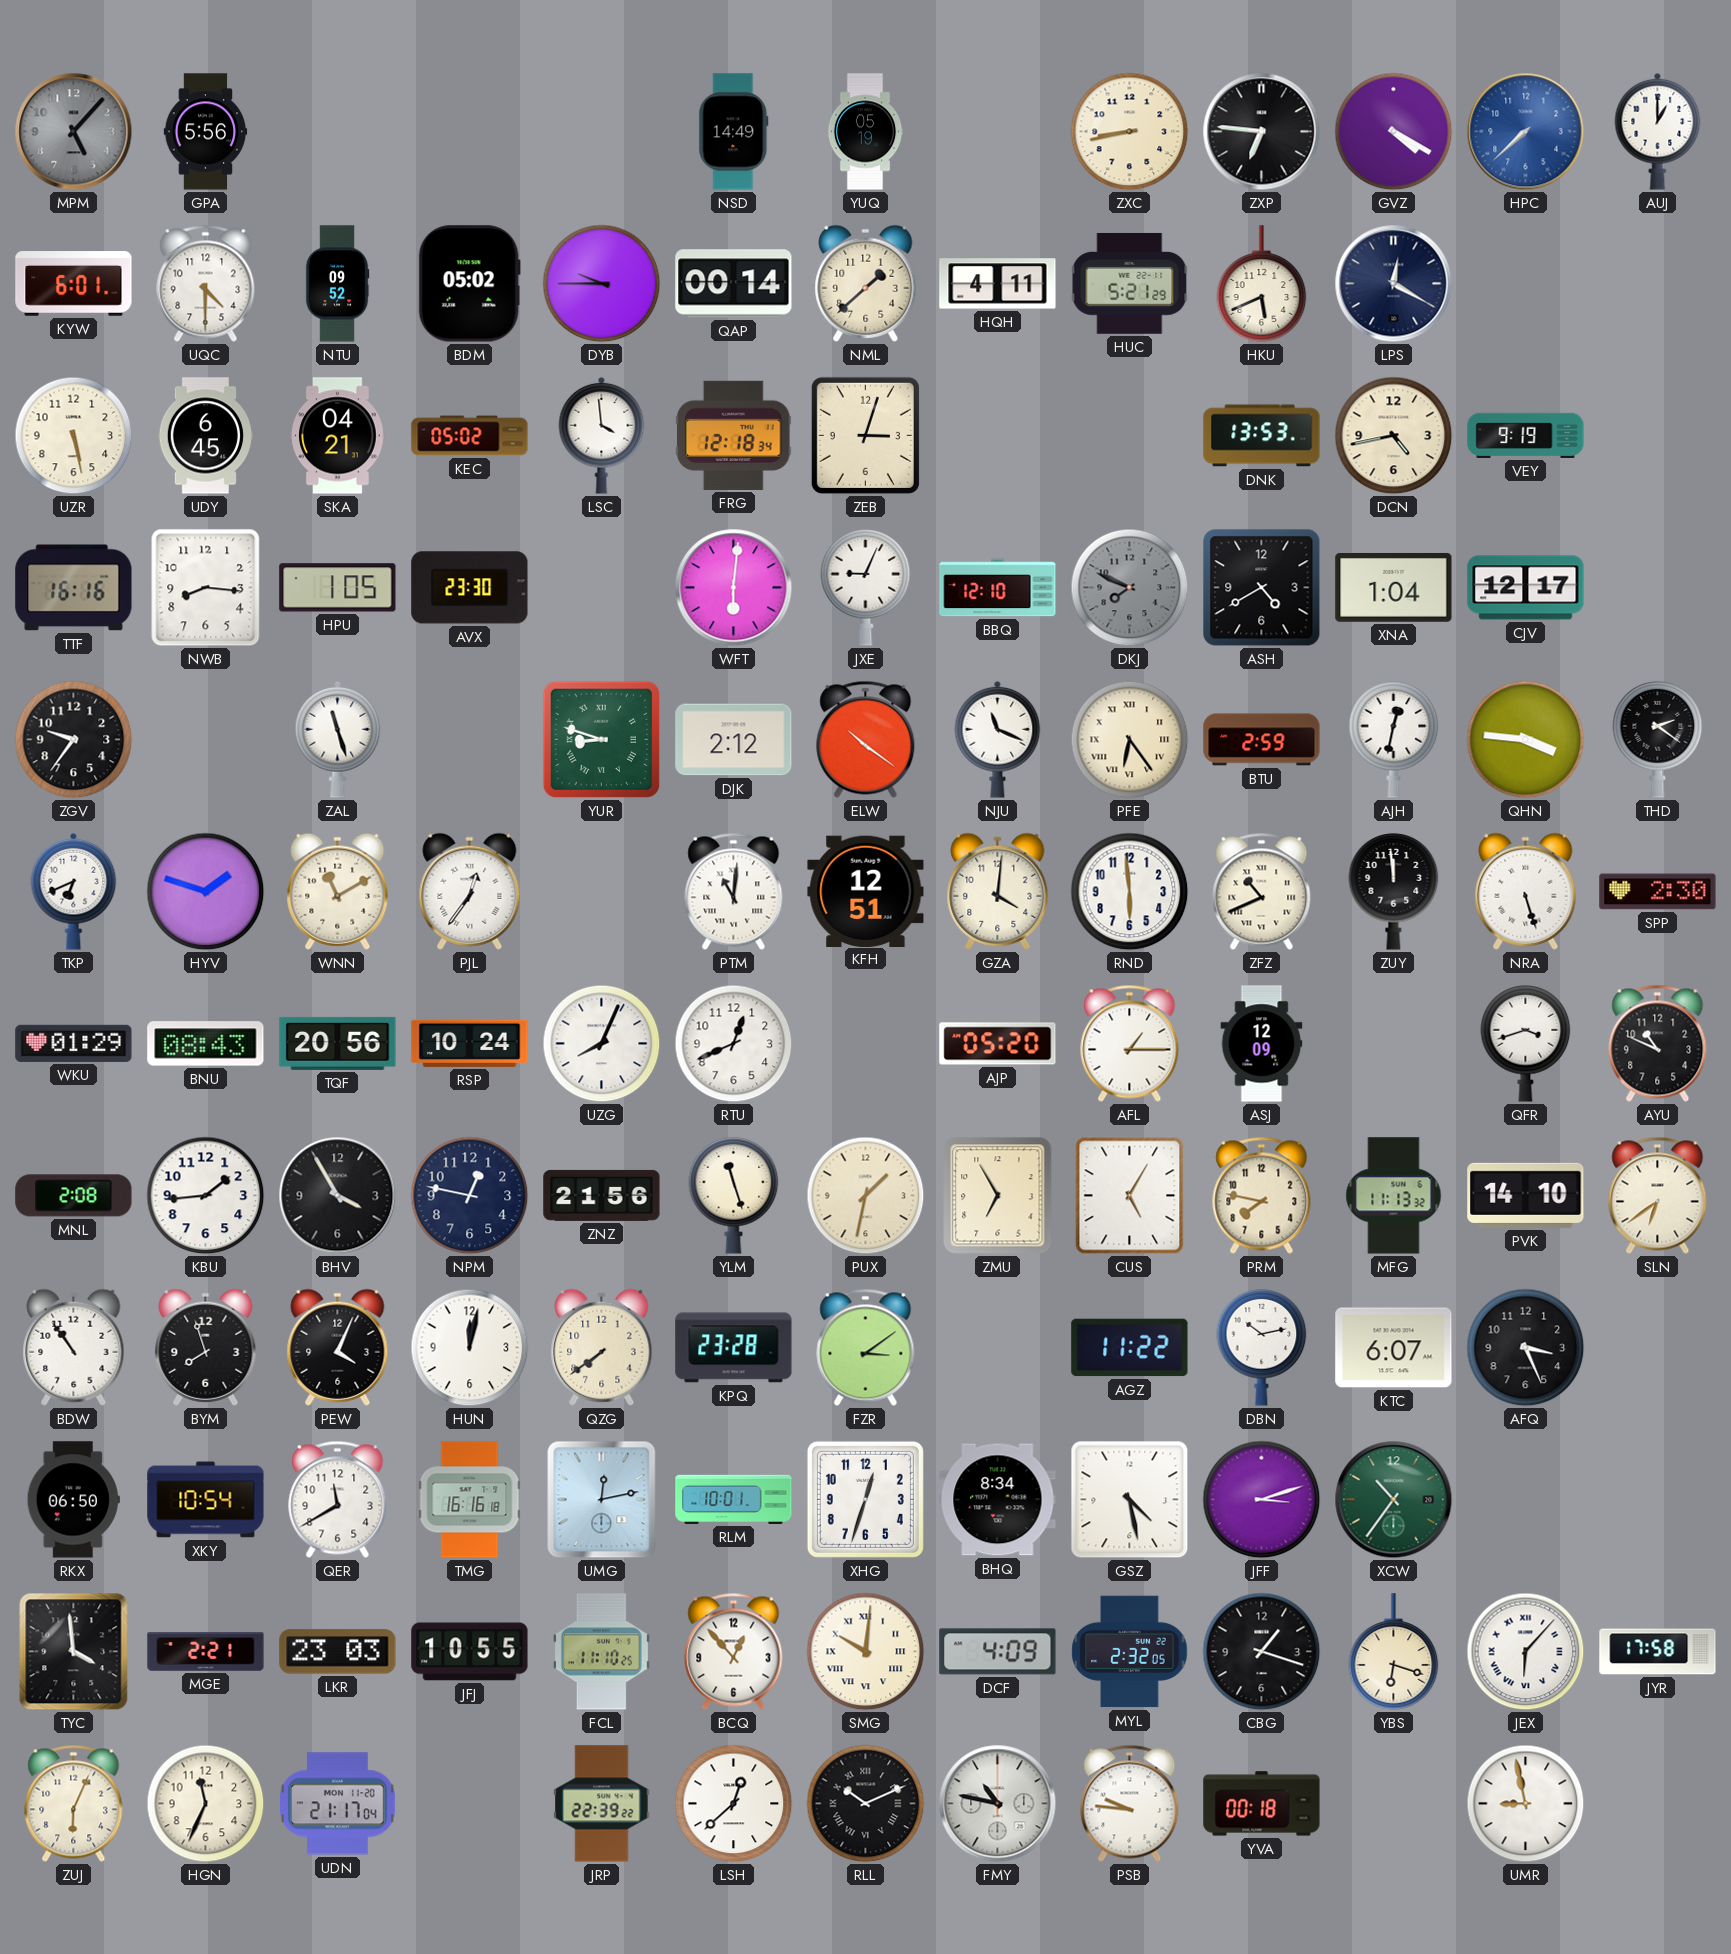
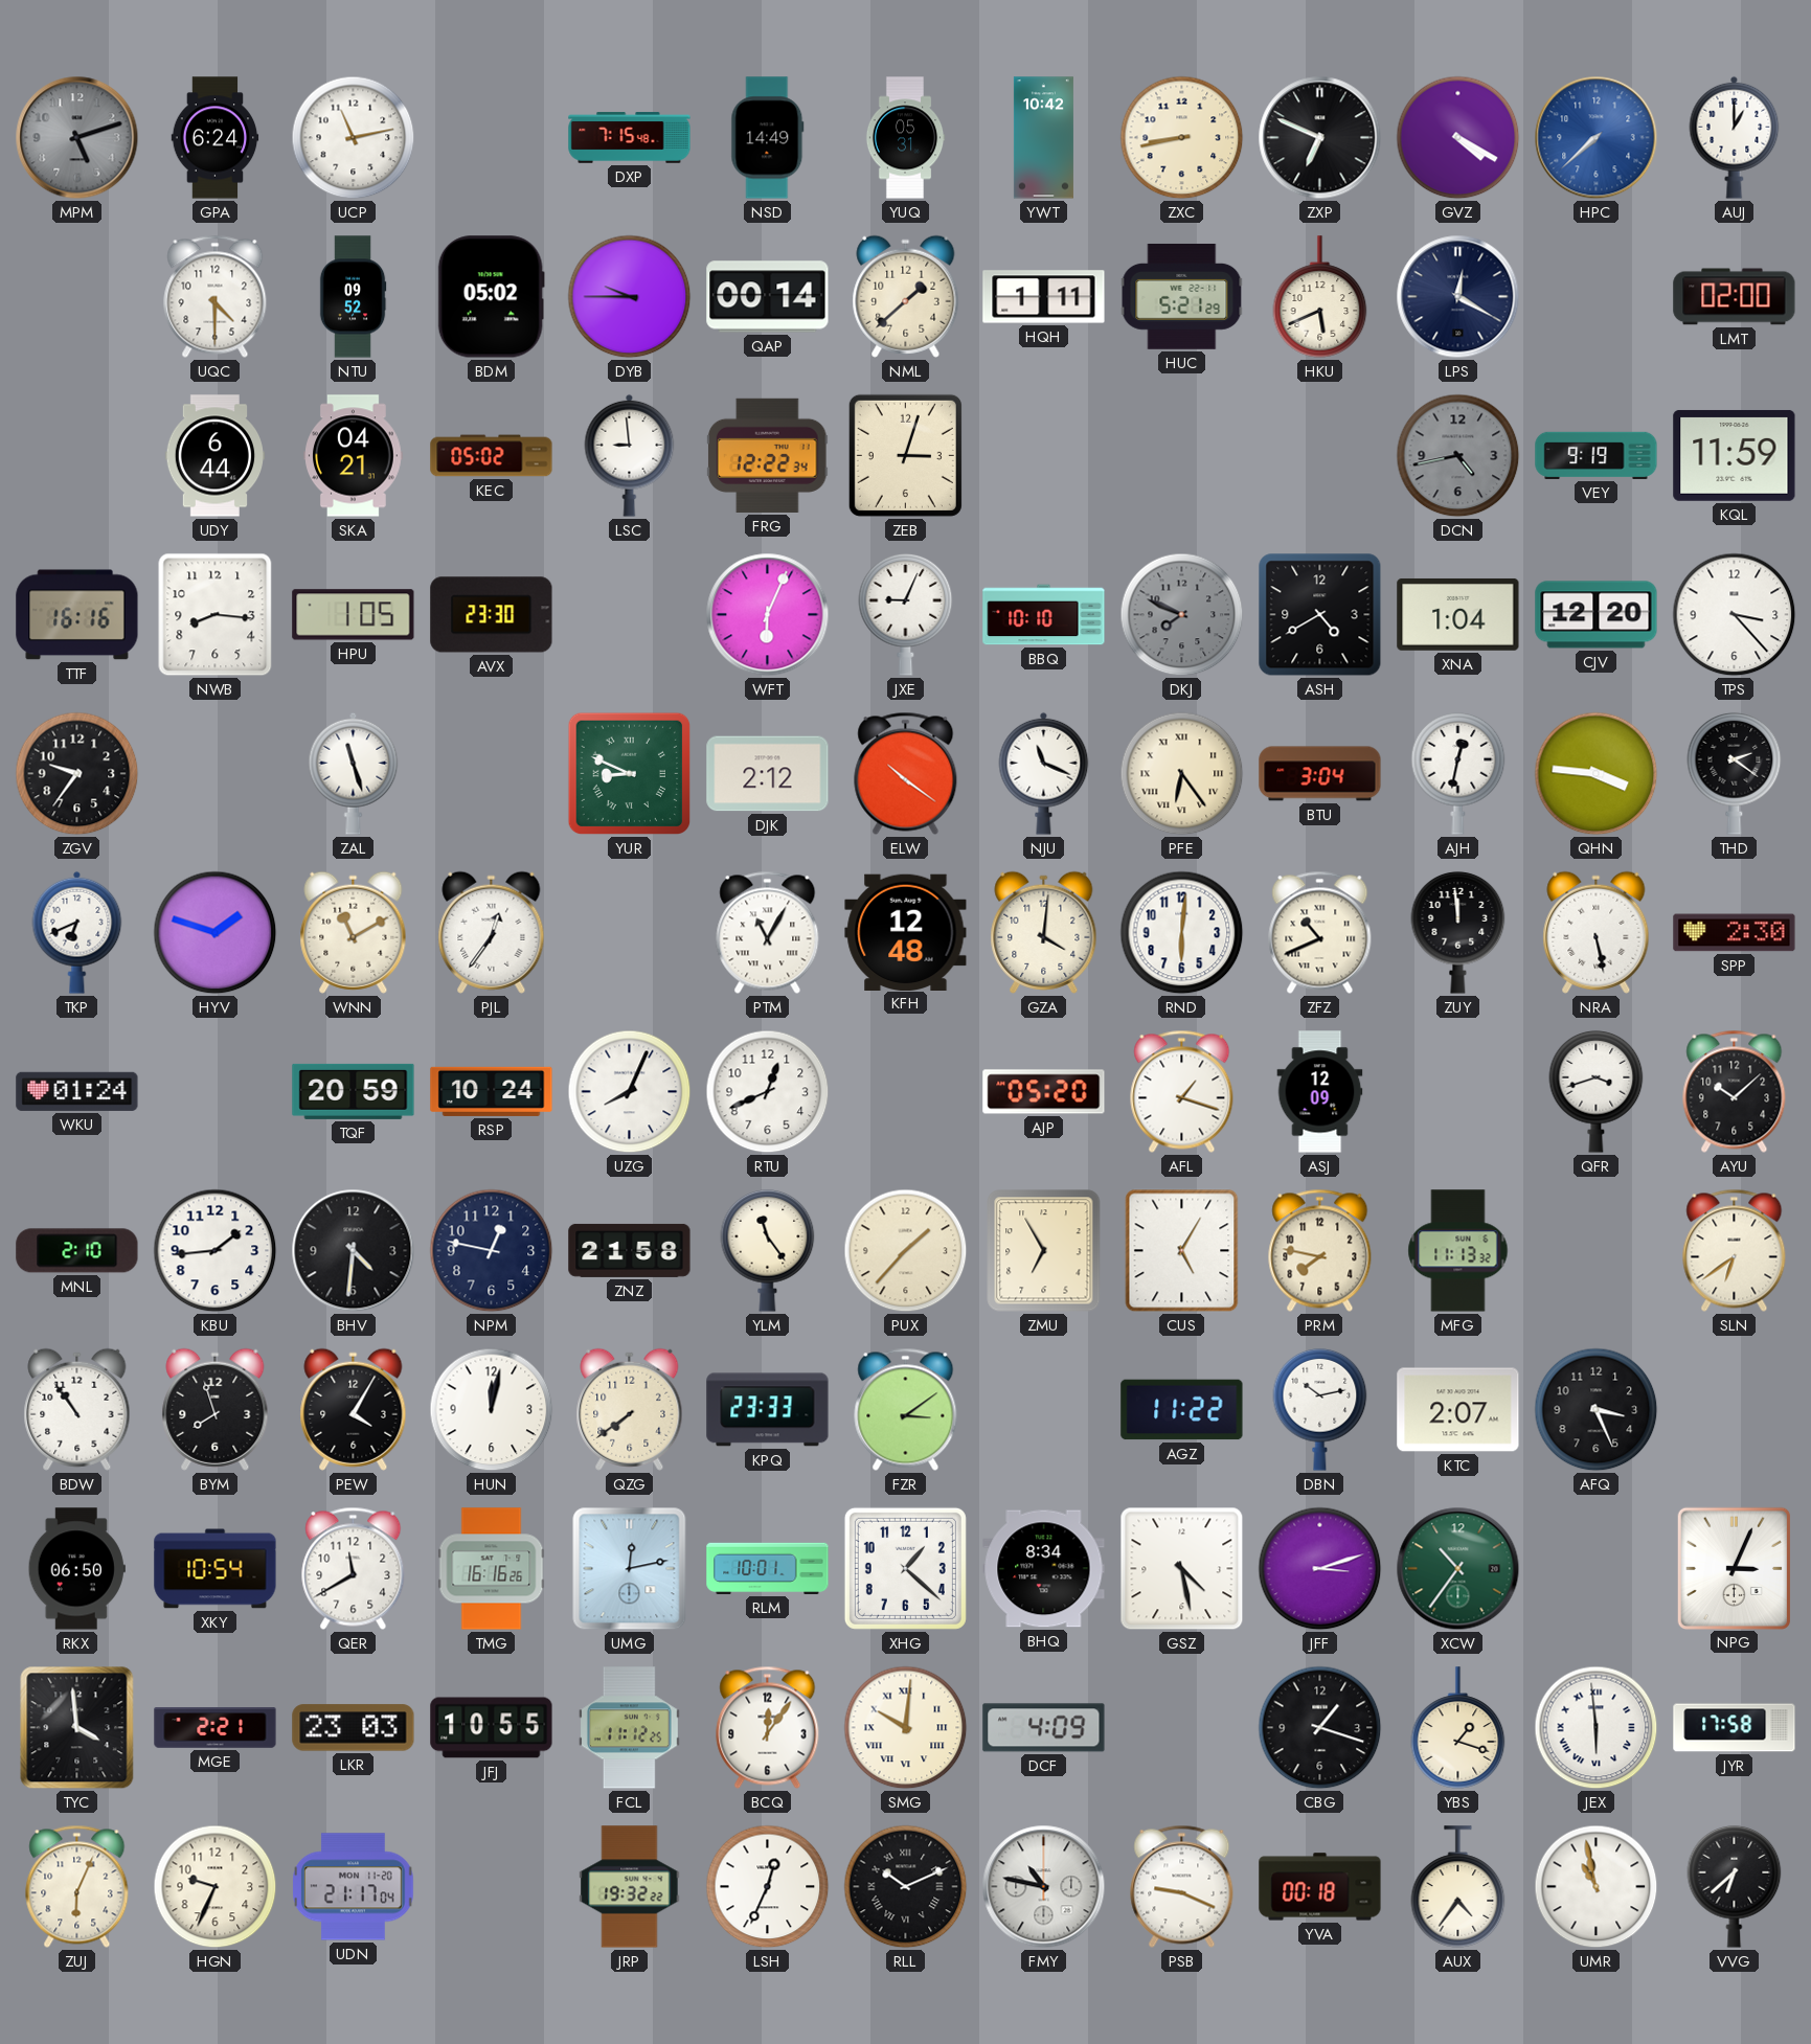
MPM: 5:07 -> 5:12
GPA: 5:56 -> 6:24
UCP: none -> 11:13
DXP: none -> 7:15
YUQ: 05:19 -> 05:31
YWT: none -> 10:42
ZXP: 6:46 -> 6:49
KYW: 6:01 -> none
HQH: 4:11 -> 1:11
LMT: none -> 02:00
UZR: 5:28 -> none
UDY: 6:45 -> 6:44
LSC: 3:59 -> 8:59
FRG: 12:18 -> 12:22
DNK: 13:53 -> none
DCN dial: cream -> grey
KQL: none -> 11:59
WFT: 6:01 -> 6:04
BBQ: 12:10 -> 10:10
CJV: 12:17 -> 12:20
TPS: none -> 3:23
YUR: 8:48 -> 8:49
BTU: 2:59 -> 3:04
PTM: 11:01 -> 11:05
KFH: 12:51 -> 12:48
RND: 5:59 -> 6:01
NRA: 5:27 -> 5:28
WKU: 01:29 -> 01:24
BNU: 08:43 -> none
TQF: 20:56 -> 20:59
AFL: 1:15 -> 1:18
AYU: 10:49 -> 10:08
MNL: 2:08 -> 2:10
BHV: 3:55 -> 4:31
ZNZ: 21:56 -> 21:58
YLM: 11:27 -> 11:24
PUX: 1:32 -> 1:37
PVK: 14:10 -> none
PEW: 4:04 -> 4:05
KPQ: 23:28 -> 23:33
KTC: 6:07 -> 2:07
TMG: 16:16:18 -> 16:16:26
XHG: 12:33 -> 1:22
NPG: none -> 3:04
FCL: 11:10 -> 11:12
BCQ: 12:53 -> 12:06
MYL: 2:32 -> none
YBS: 6:18 -> 1:18
JEX: 6:07 -> 5:59
HGN: 11:34 -> 9:34
JRP: 22:39 -> 19:32
LSH: 12:38 -> 12:34
PSB: 9:46 -> 9:19
AUX: none -> 4:36
UMR: 8:58 -> 10:58
VVG: none -> 6:38
